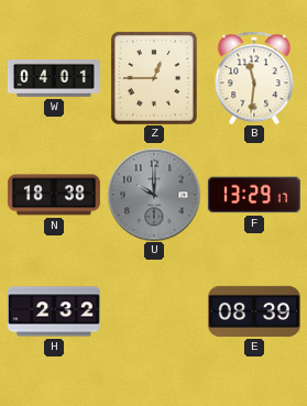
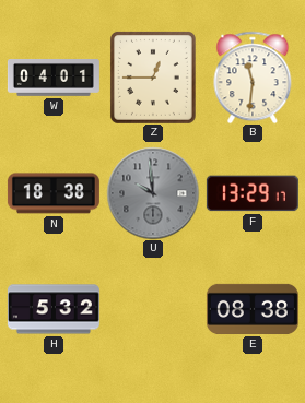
U: 10:00 -> 9:59
H: 2:32 -> 5:32
E: 08:39 -> 08:38
